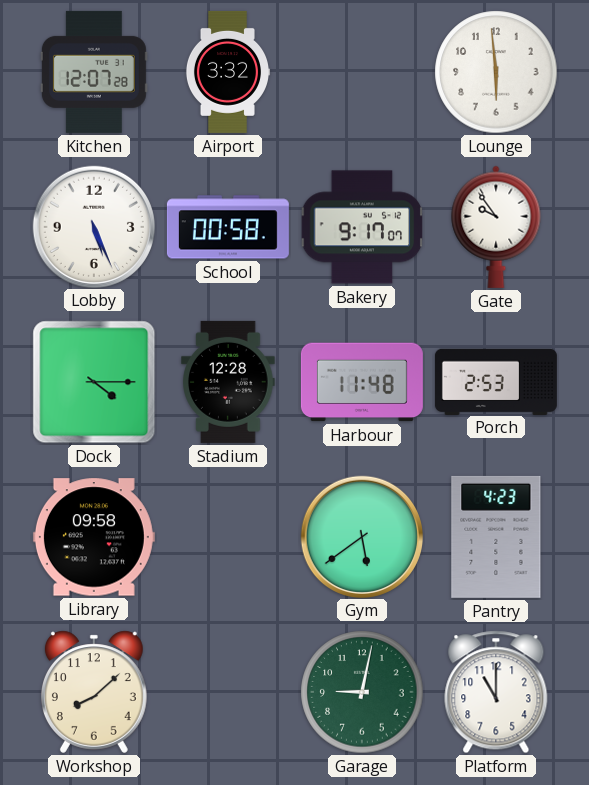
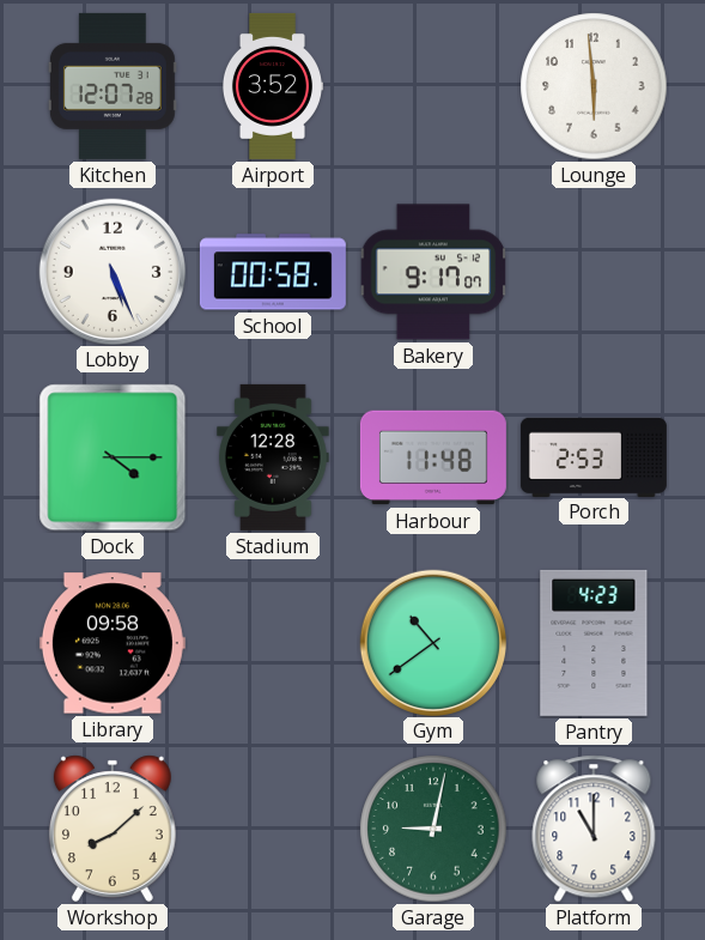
Airport: 3:32 -> 3:52
Gate: 9:54 -> none
Gym: 5:39 -> 10:39
